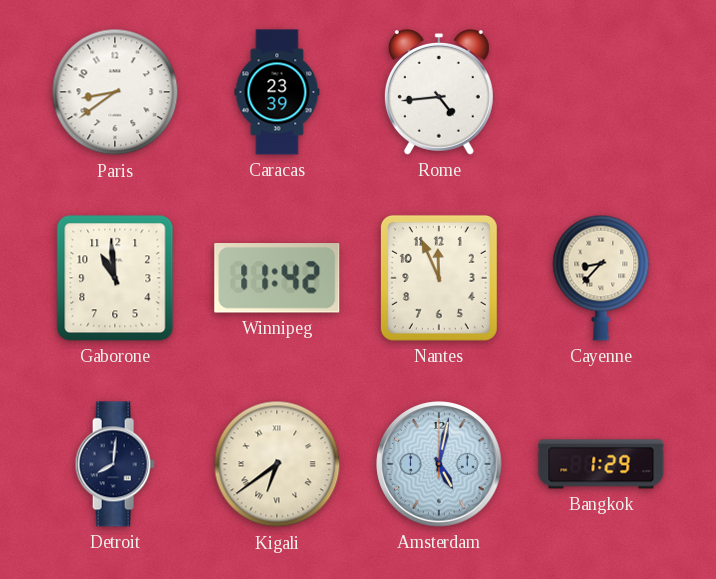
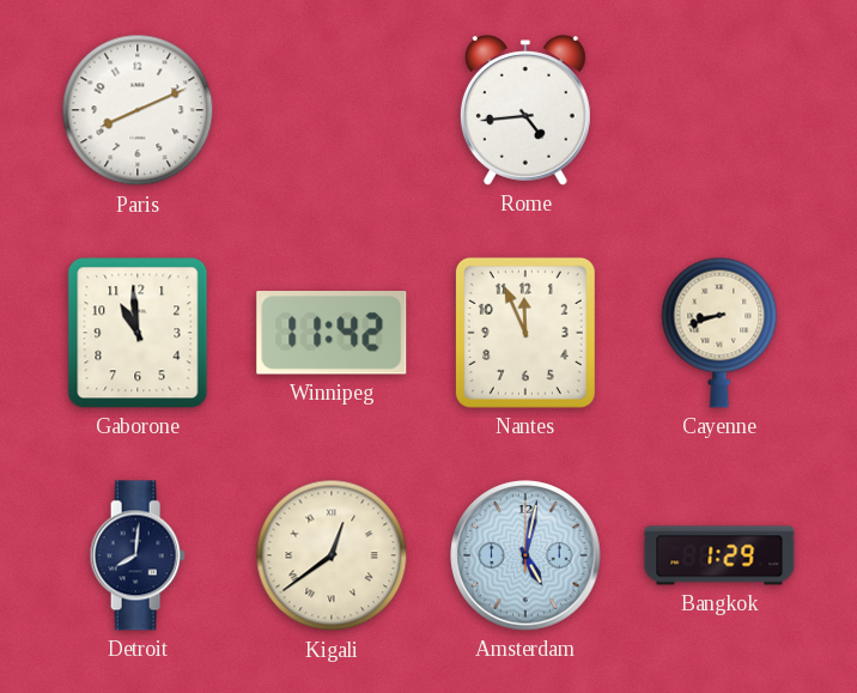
Paris: 8:39 -> 8:11
Caracas: 23:39 -> none
Cayenne: 8:37 -> 8:42
Kigali: 6:39 -> 12:39
